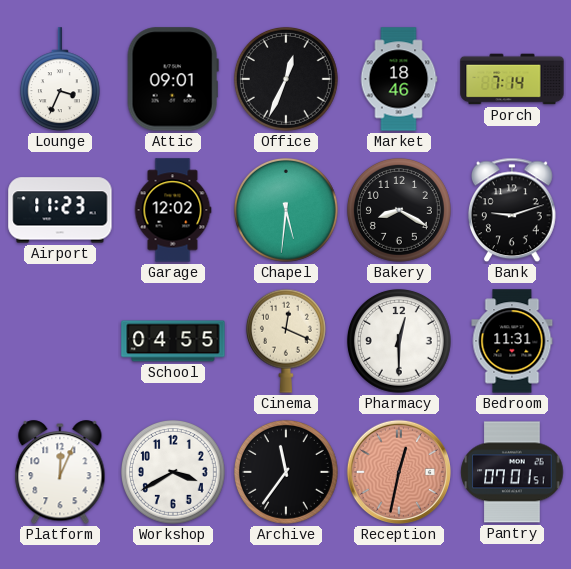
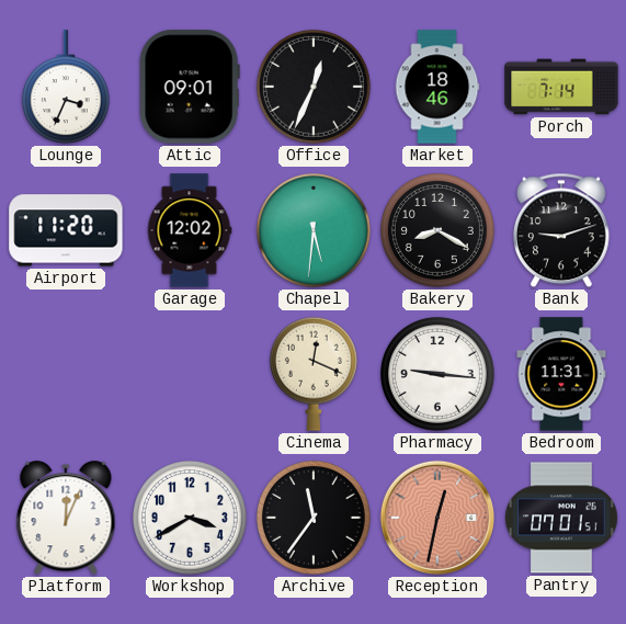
Airport: 11:23 -> 11:20
School: 04:55 -> none
Pharmacy: 12:30 -> 9:16
